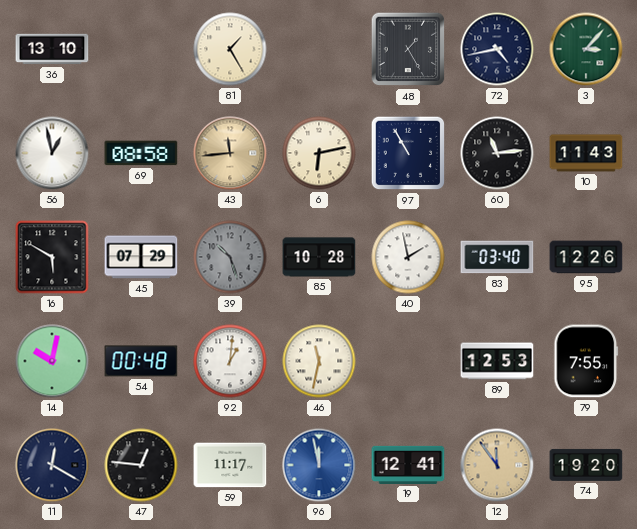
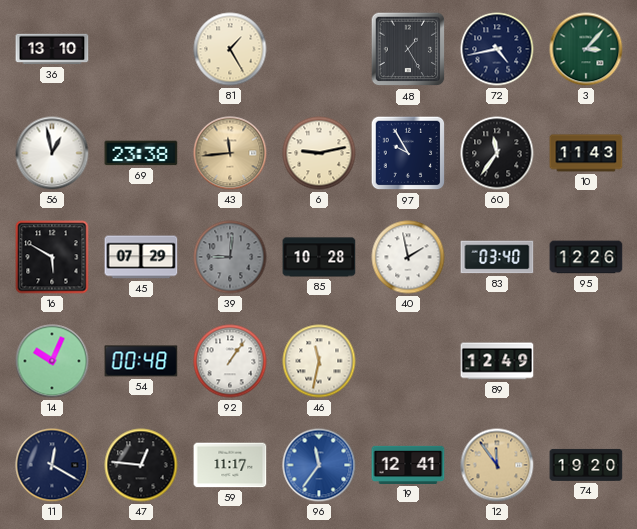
69: 08:58 -> 23:38
6: 6:13 -> 9:13
97: 10:55 -> 9:55
60: 11:14 -> 11:36
39: 10:27 -> 9:01
14: 10:02 -> 10:04
92: 1:01 -> 1:06
89: 12:53 -> 12:49
79: 7:55 -> none
96: 11:58 -> 11:36
